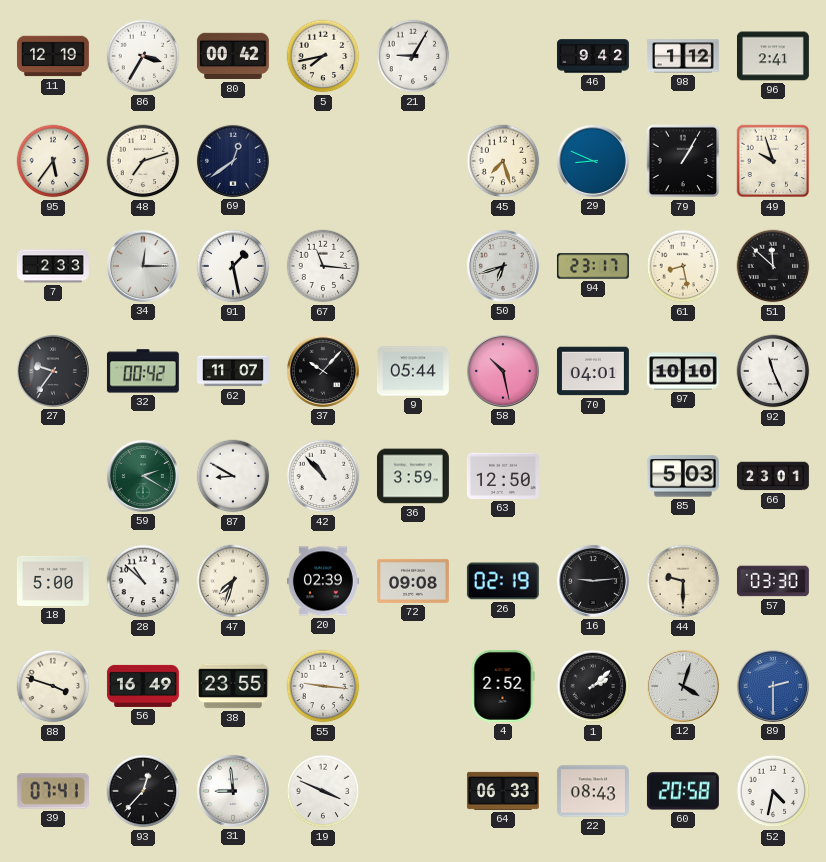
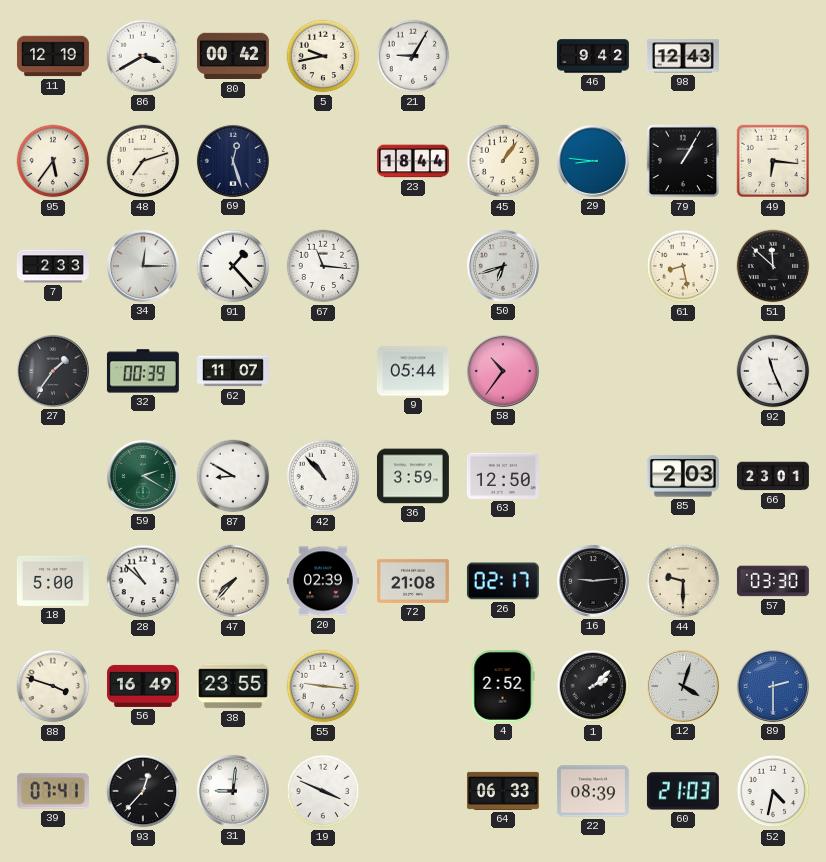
86: 3:35 -> 3:40
5: 7:43 -> 9:43
98: 1:12 -> 12:43
96: 2:41 -> none
69: 12:39 -> 12:27
23: none -> 18:44
45: 7:27 -> 1:06
29: 8:49 -> 8:46
49: 9:57 -> 6:16
91: 1:28 -> 1:23
94: 23:17 -> none
27: 9:36 -> 1:36
32: 00:42 -> 00:39
37: 10:07 -> none
58: 10:28 -> 10:36
70: 04:01 -> none
97: 10:10 -> none
85: 5:03 -> 2:03
47: 7:33 -> 7:37
72: 09:08 -> 21:08
26: 02:19 -> 02:17
31: 8:59 -> 9:01
22: 08:43 -> 08:39
60: 20:58 -> 21:03
